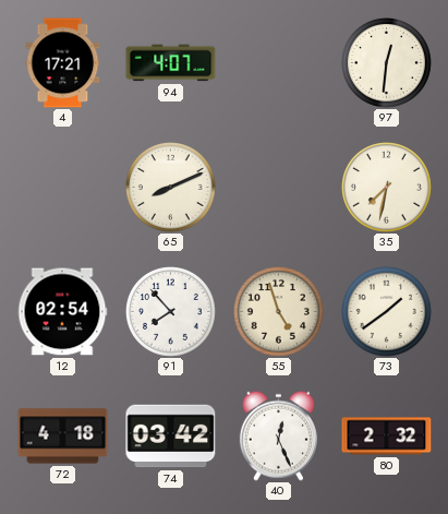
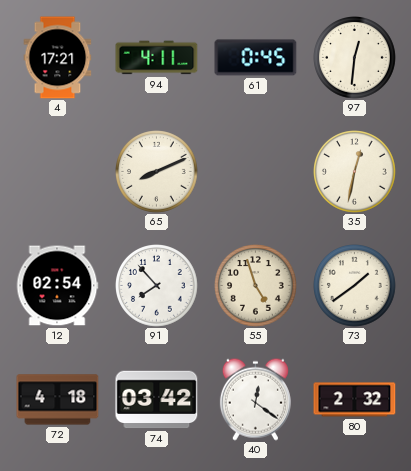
94: 4:07 -> 4:11
61: none -> 0:45
35: 7:32 -> 12:32
40: 12:26 -> 12:21
